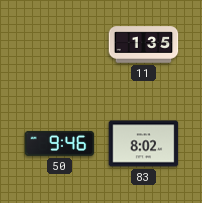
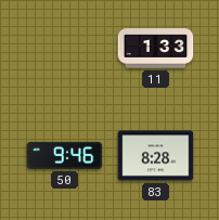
11: 1:35 -> 1:33
83: 8:02 -> 8:28
